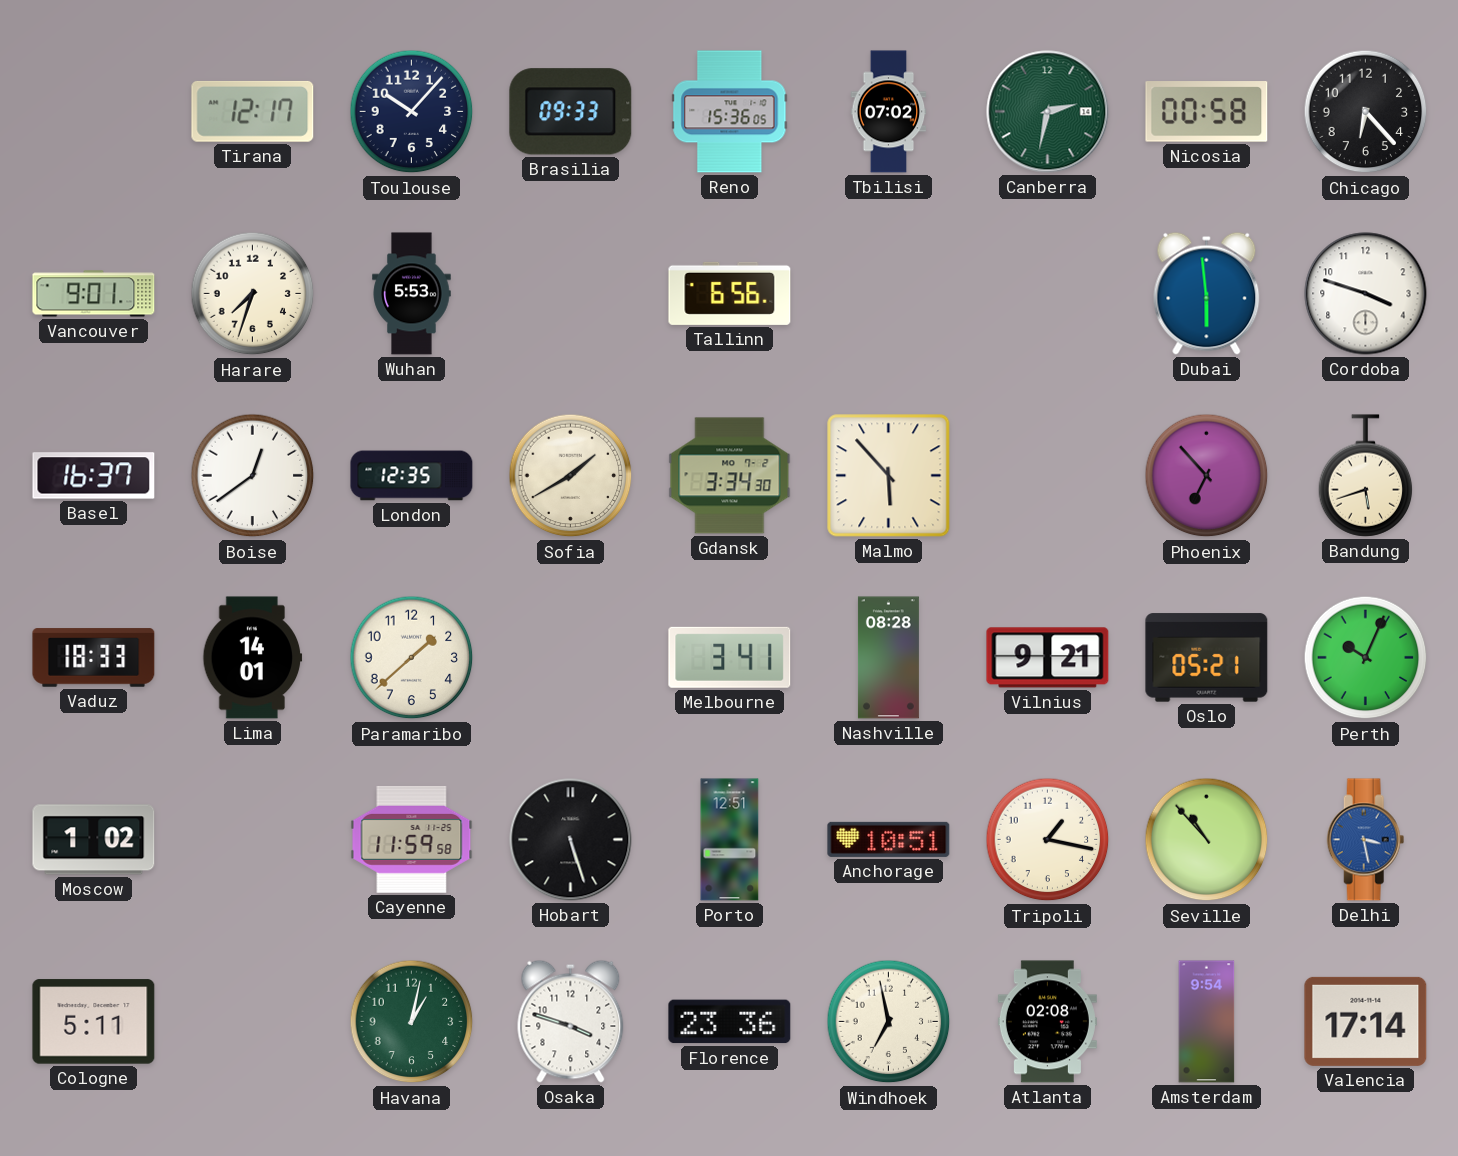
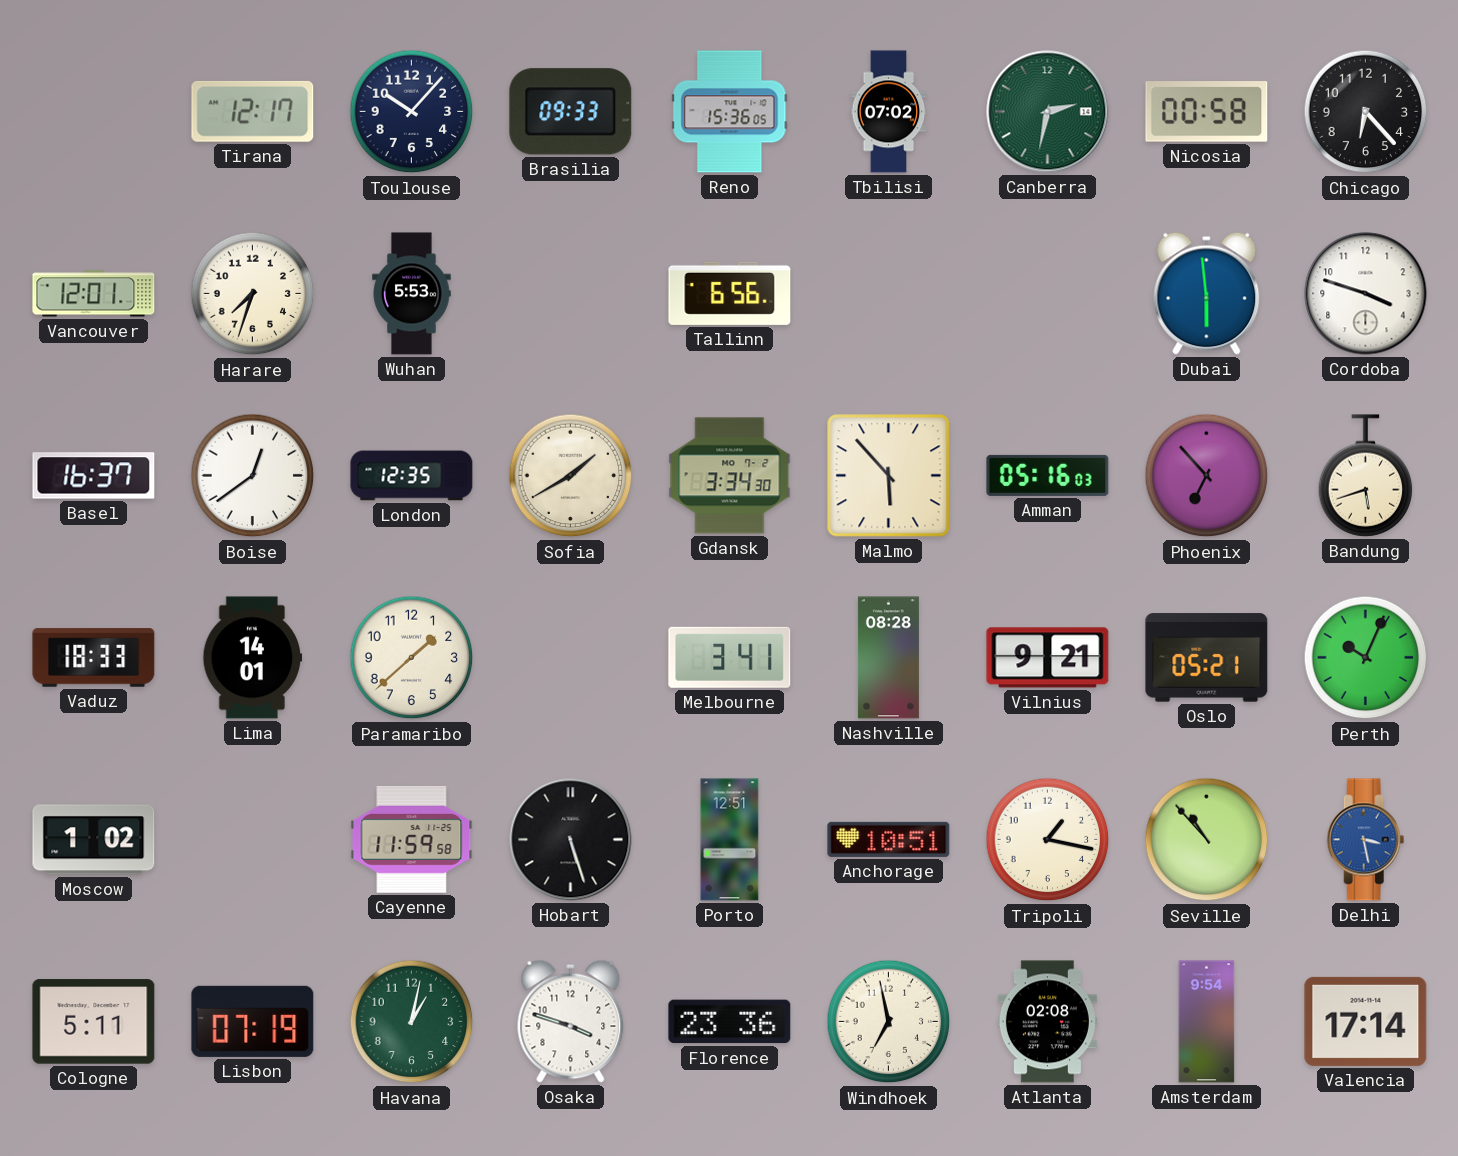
Vancouver: 9:01 -> 12:01
Amman: none -> 05:16
Lisbon: none -> 07:19
